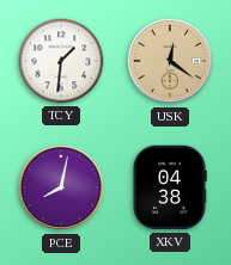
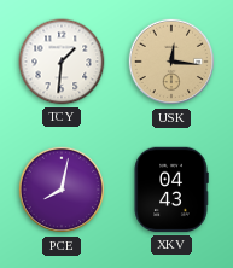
USK: 12:21 -> 12:16
XKV: 04:38 -> 04:43
